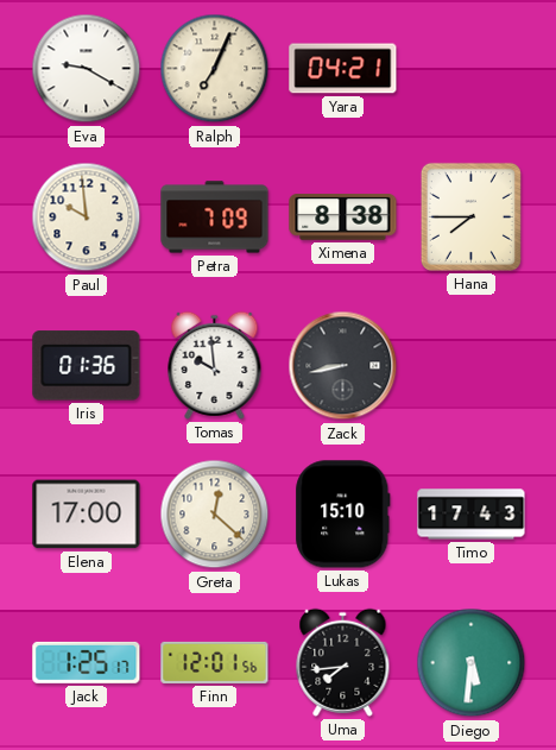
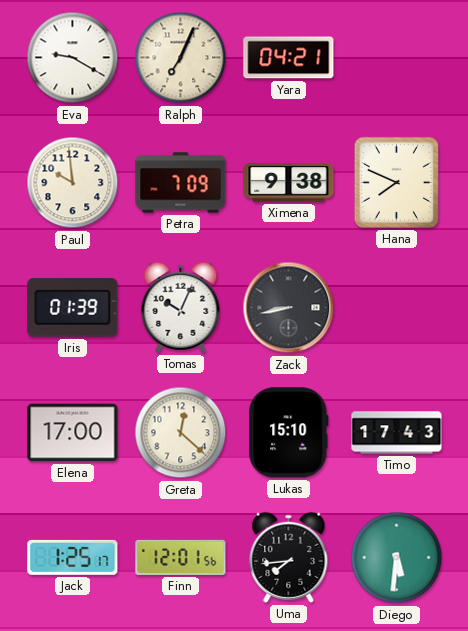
Ximena: 8:38 -> 9:38
Hana: 7:45 -> 7:49
Iris: 01:36 -> 01:39
Tomas: 9:59 -> 10:04
